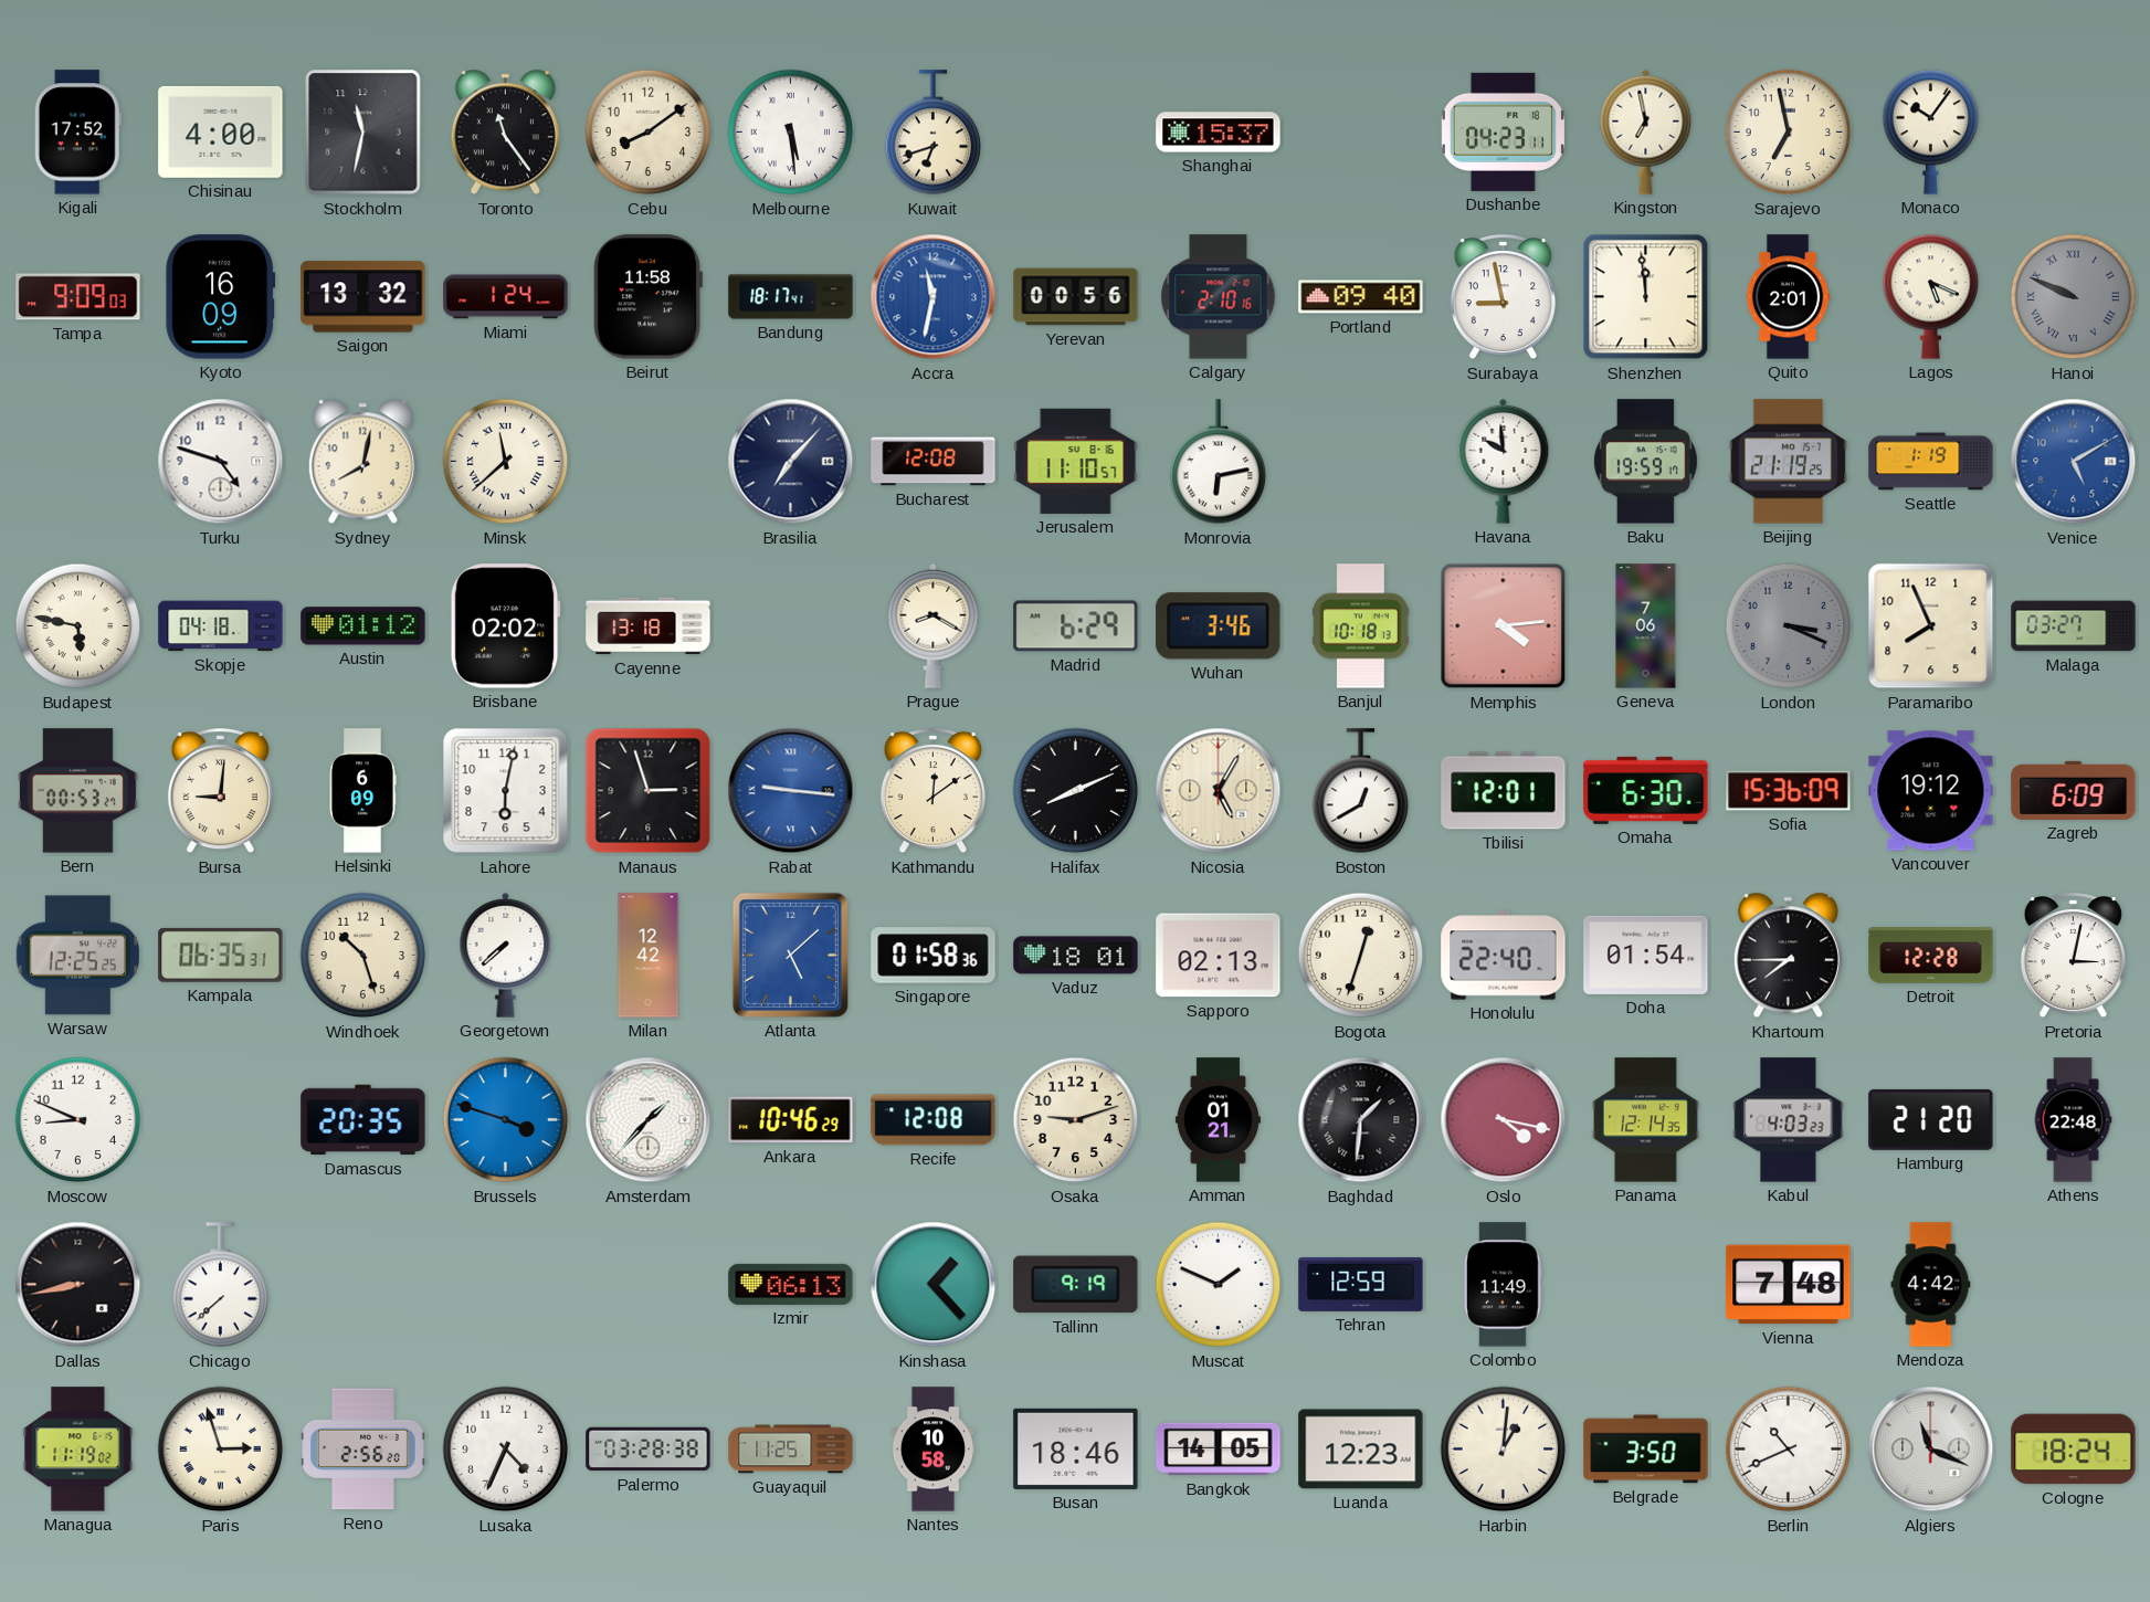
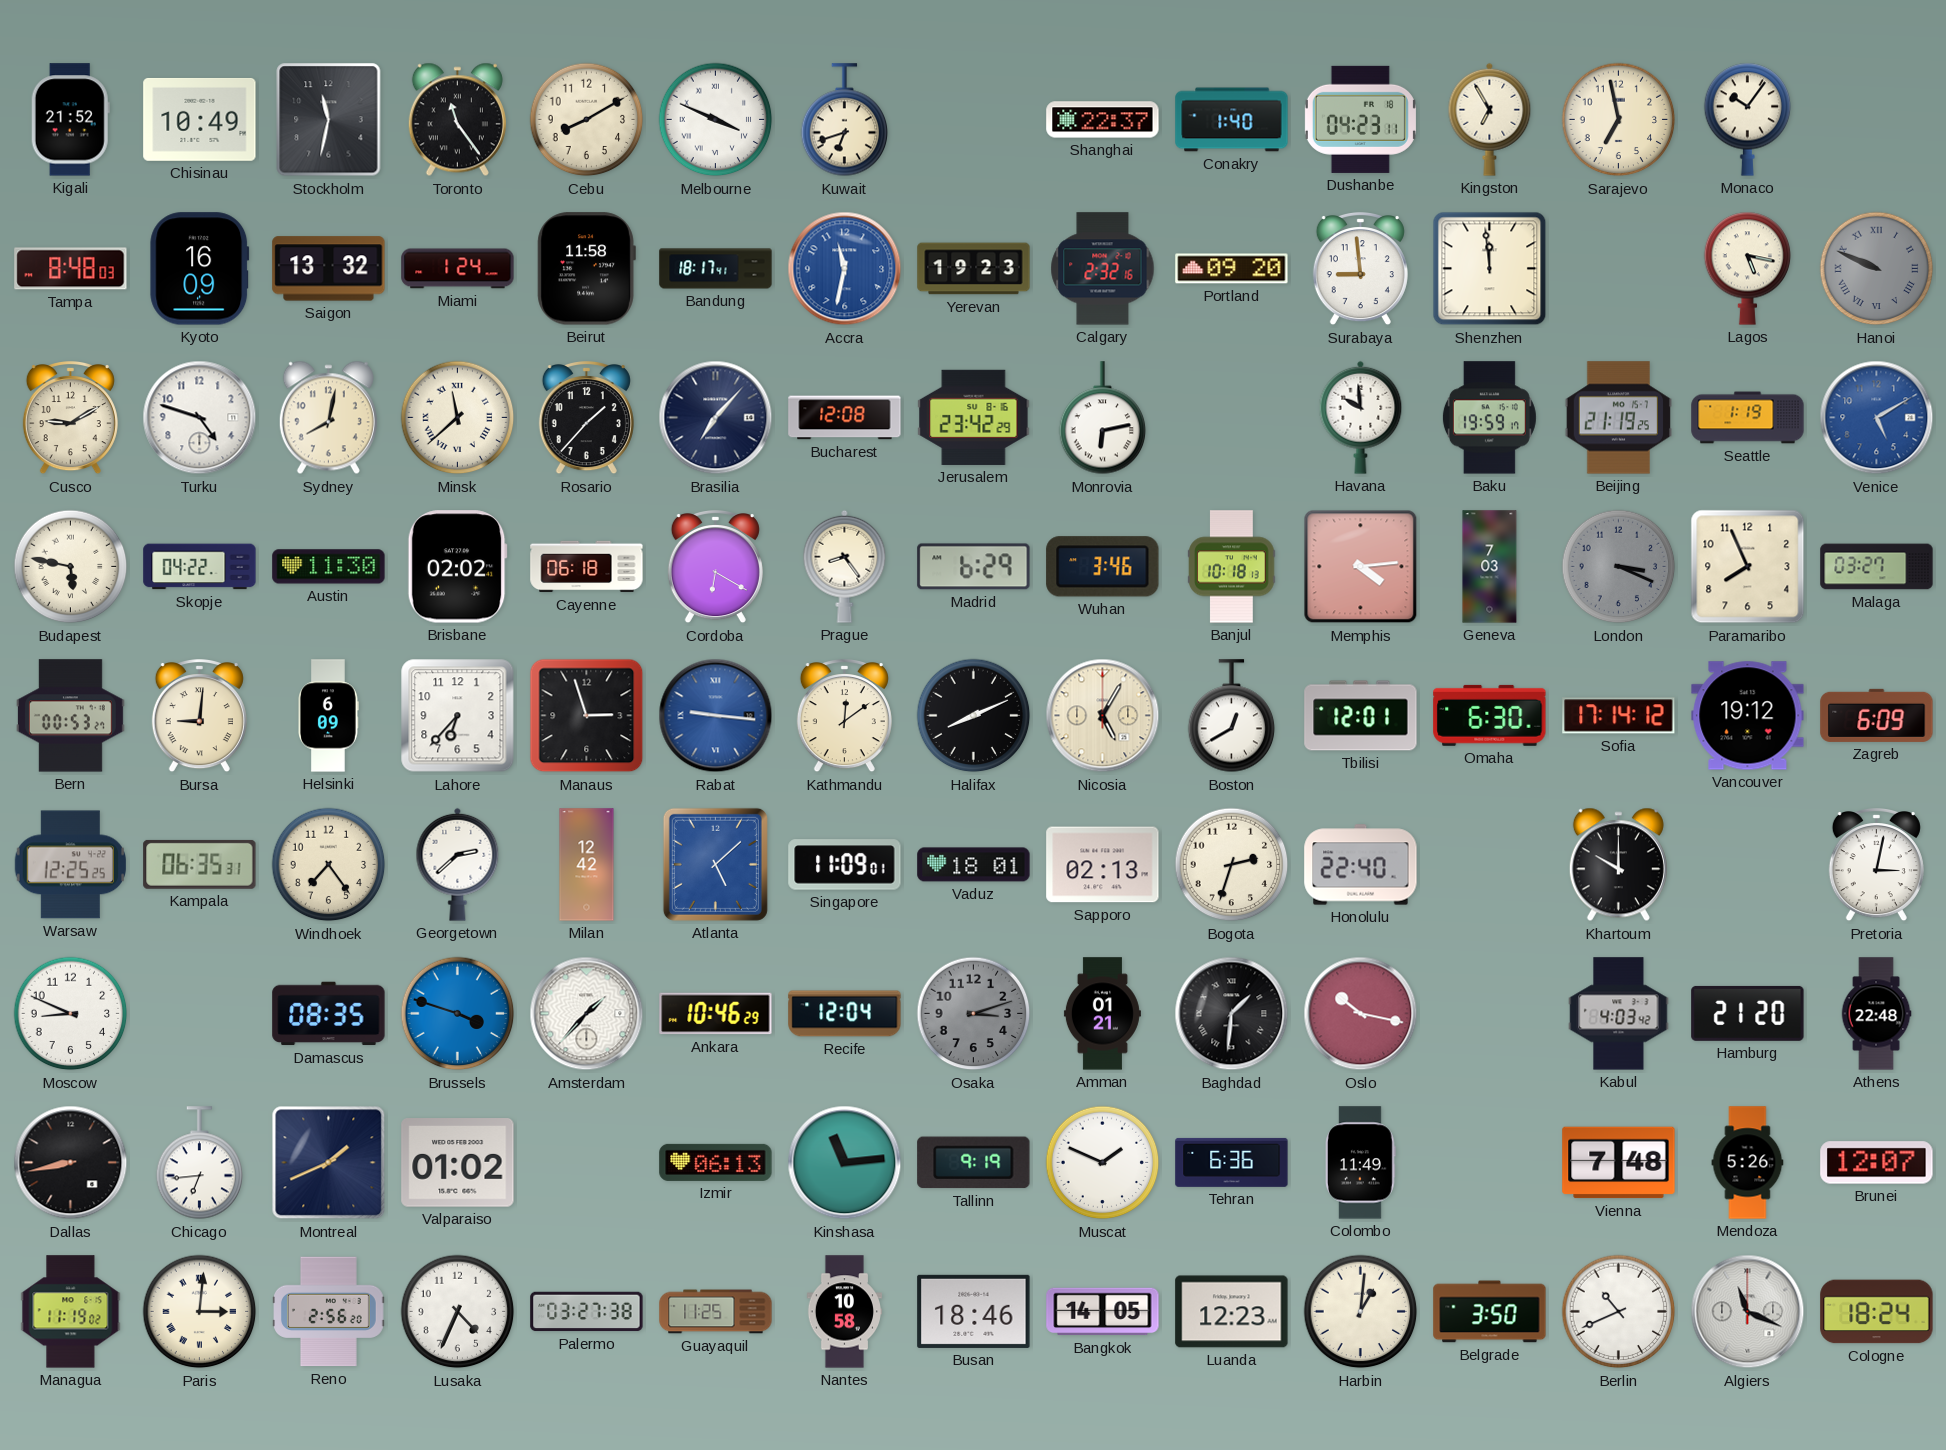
Kigali: 17:52 -> 21:52
Chisinau: 4:00 -> 10:49
Cebu: 8:09 -> 8:10
Melbourne: 5:29 -> 3:49
Shanghai: 15:37 -> 22:37
Conakry: none -> 1:40
Kingston: 6:58 -> 6:55
Tampa: 9:09 -> 8:48
Yerevan: 00:56 -> 19:23
Calgary: 2:10 -> 2:32
Portland: 09:40 -> 09:20
Surabaya: 8:58 -> 8:59
Quito: 2:01 -> none
Lagos: 5:19 -> 5:17
Cusco: none -> 9:10
Rosario: none -> 1:37
Jerusalem: 11:10 -> 23:42
Skopje: 04:18 -> 04:22
Austin: 01:12 -> 11:30
Cayenne: 13:18 -> 06:18
Cordoba: none -> 6:20
Prague: 8:20 -> 8:24
Geneva: 7:06 -> 7:03
Lahore: 6:02 -> 6:37
Sofia: 15:36 -> 17:14
Windhoek: 10:27 -> 7:24
Georgetown: 7:38 -> 2:38
Singapore: 01:58 -> 11:09
Bogota: 12:33 -> 2:33
Doha: 01:54 -> none
Khartoum: 7:45 -> 10:00
Detroit: 12:28 -> none
Damascus: 20:35 -> 08:35
Recife: 12:08 -> 12:04
Osaka: 9:12 -> 3:12
Osaka dial: cream -> grey
Oslo: 4:17 -> 10:17
Panama: 12:14 -> none
Kabul: 4:03:23 -> 4:03:42
Chicago: 7:38 -> 6:44
Montreal: none -> 1:41
Valparaiso: none -> 01:02
Kinshasa: 1:23 -> 11:14
Tehran: 12:59 -> 6:36
Mendoza: 4:42 -> 5:26
Brunei: none -> 12:07
Paris: 2:57 -> 3:01
Palermo: 03:28 -> 03:27
